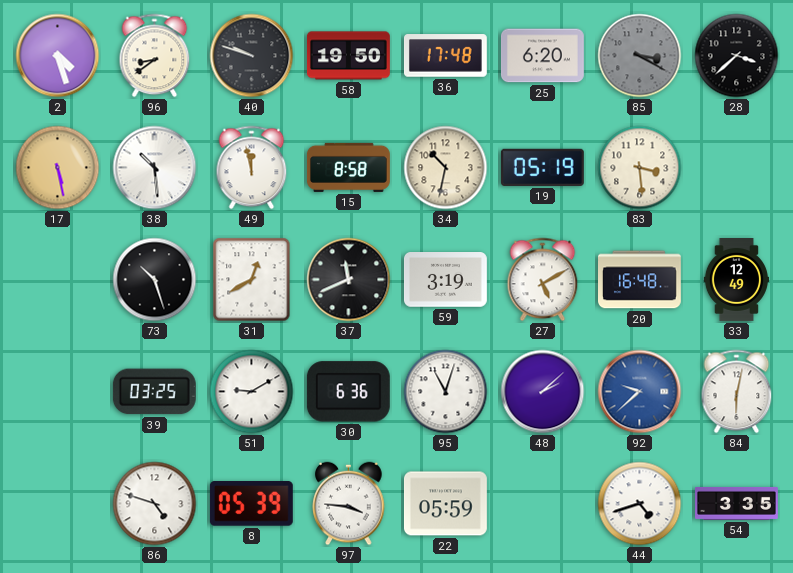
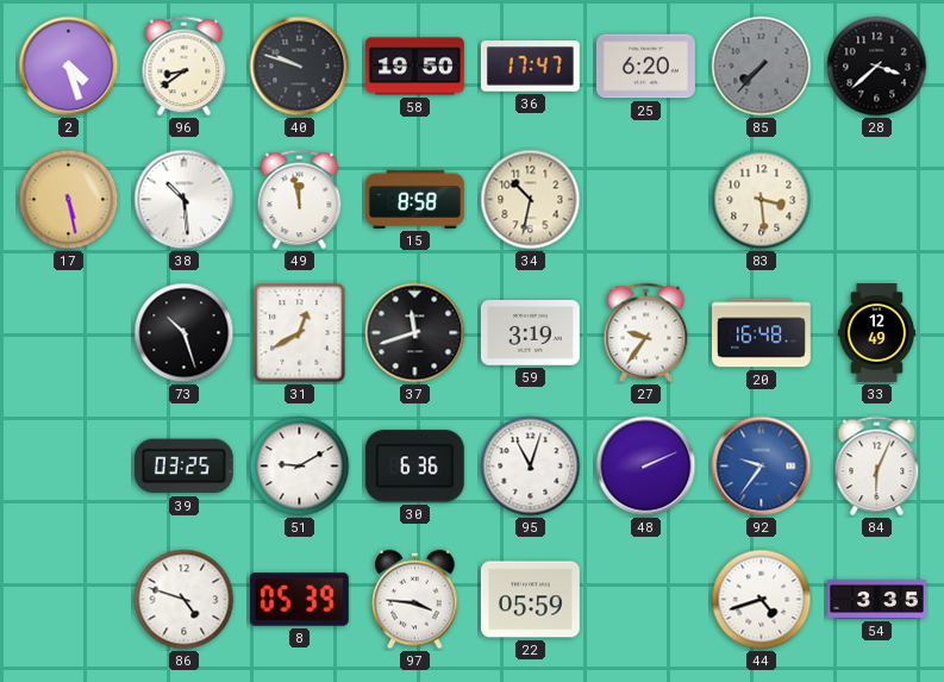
36: 17:48 -> 17:47
85: 3:20 -> 7:37
19: 05:19 -> none
37: 11:41 -> 11:42
27: 5:10 -> 9:36
48: 2:08 -> 2:11
92: 9:38 -> 9:36
84: 6:02 -> 6:04
